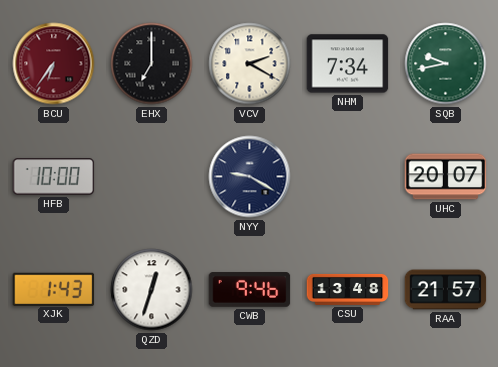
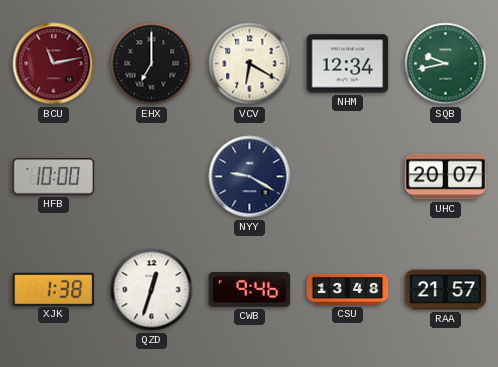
BCU: 6:36 -> 11:13
VCV: 2:20 -> 6:20
NHM: 7:34 -> 12:34
XJK: 1:43 -> 1:38
